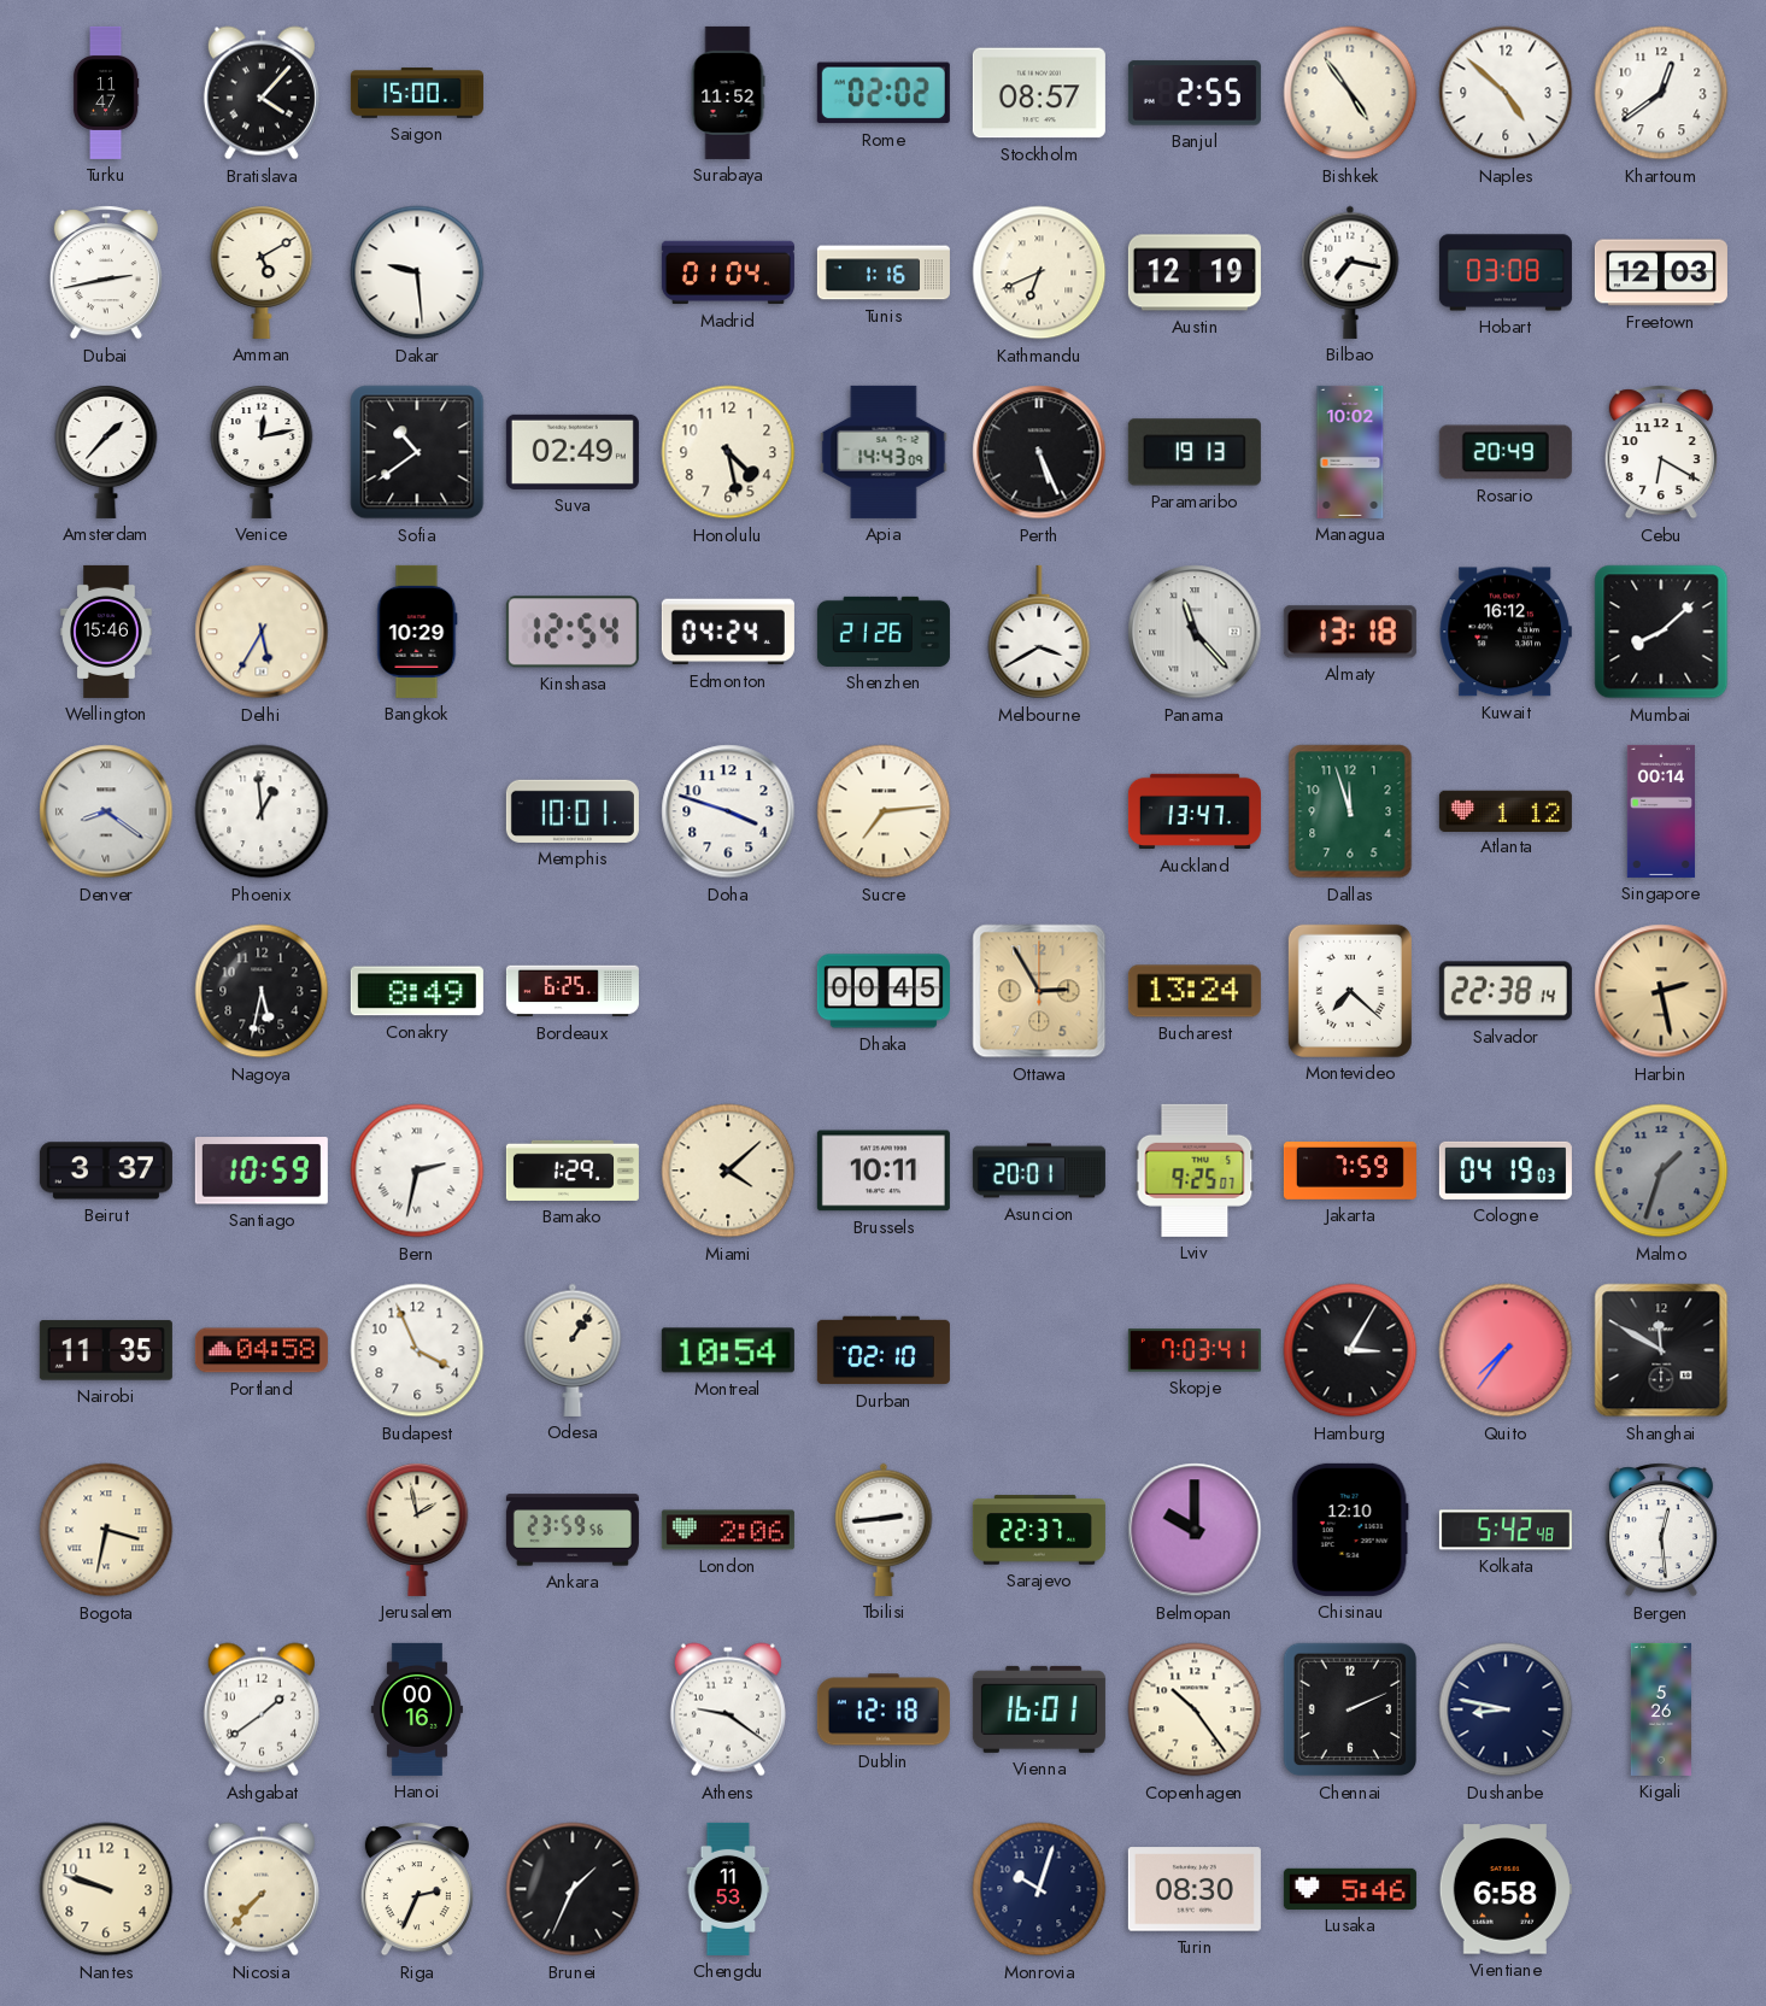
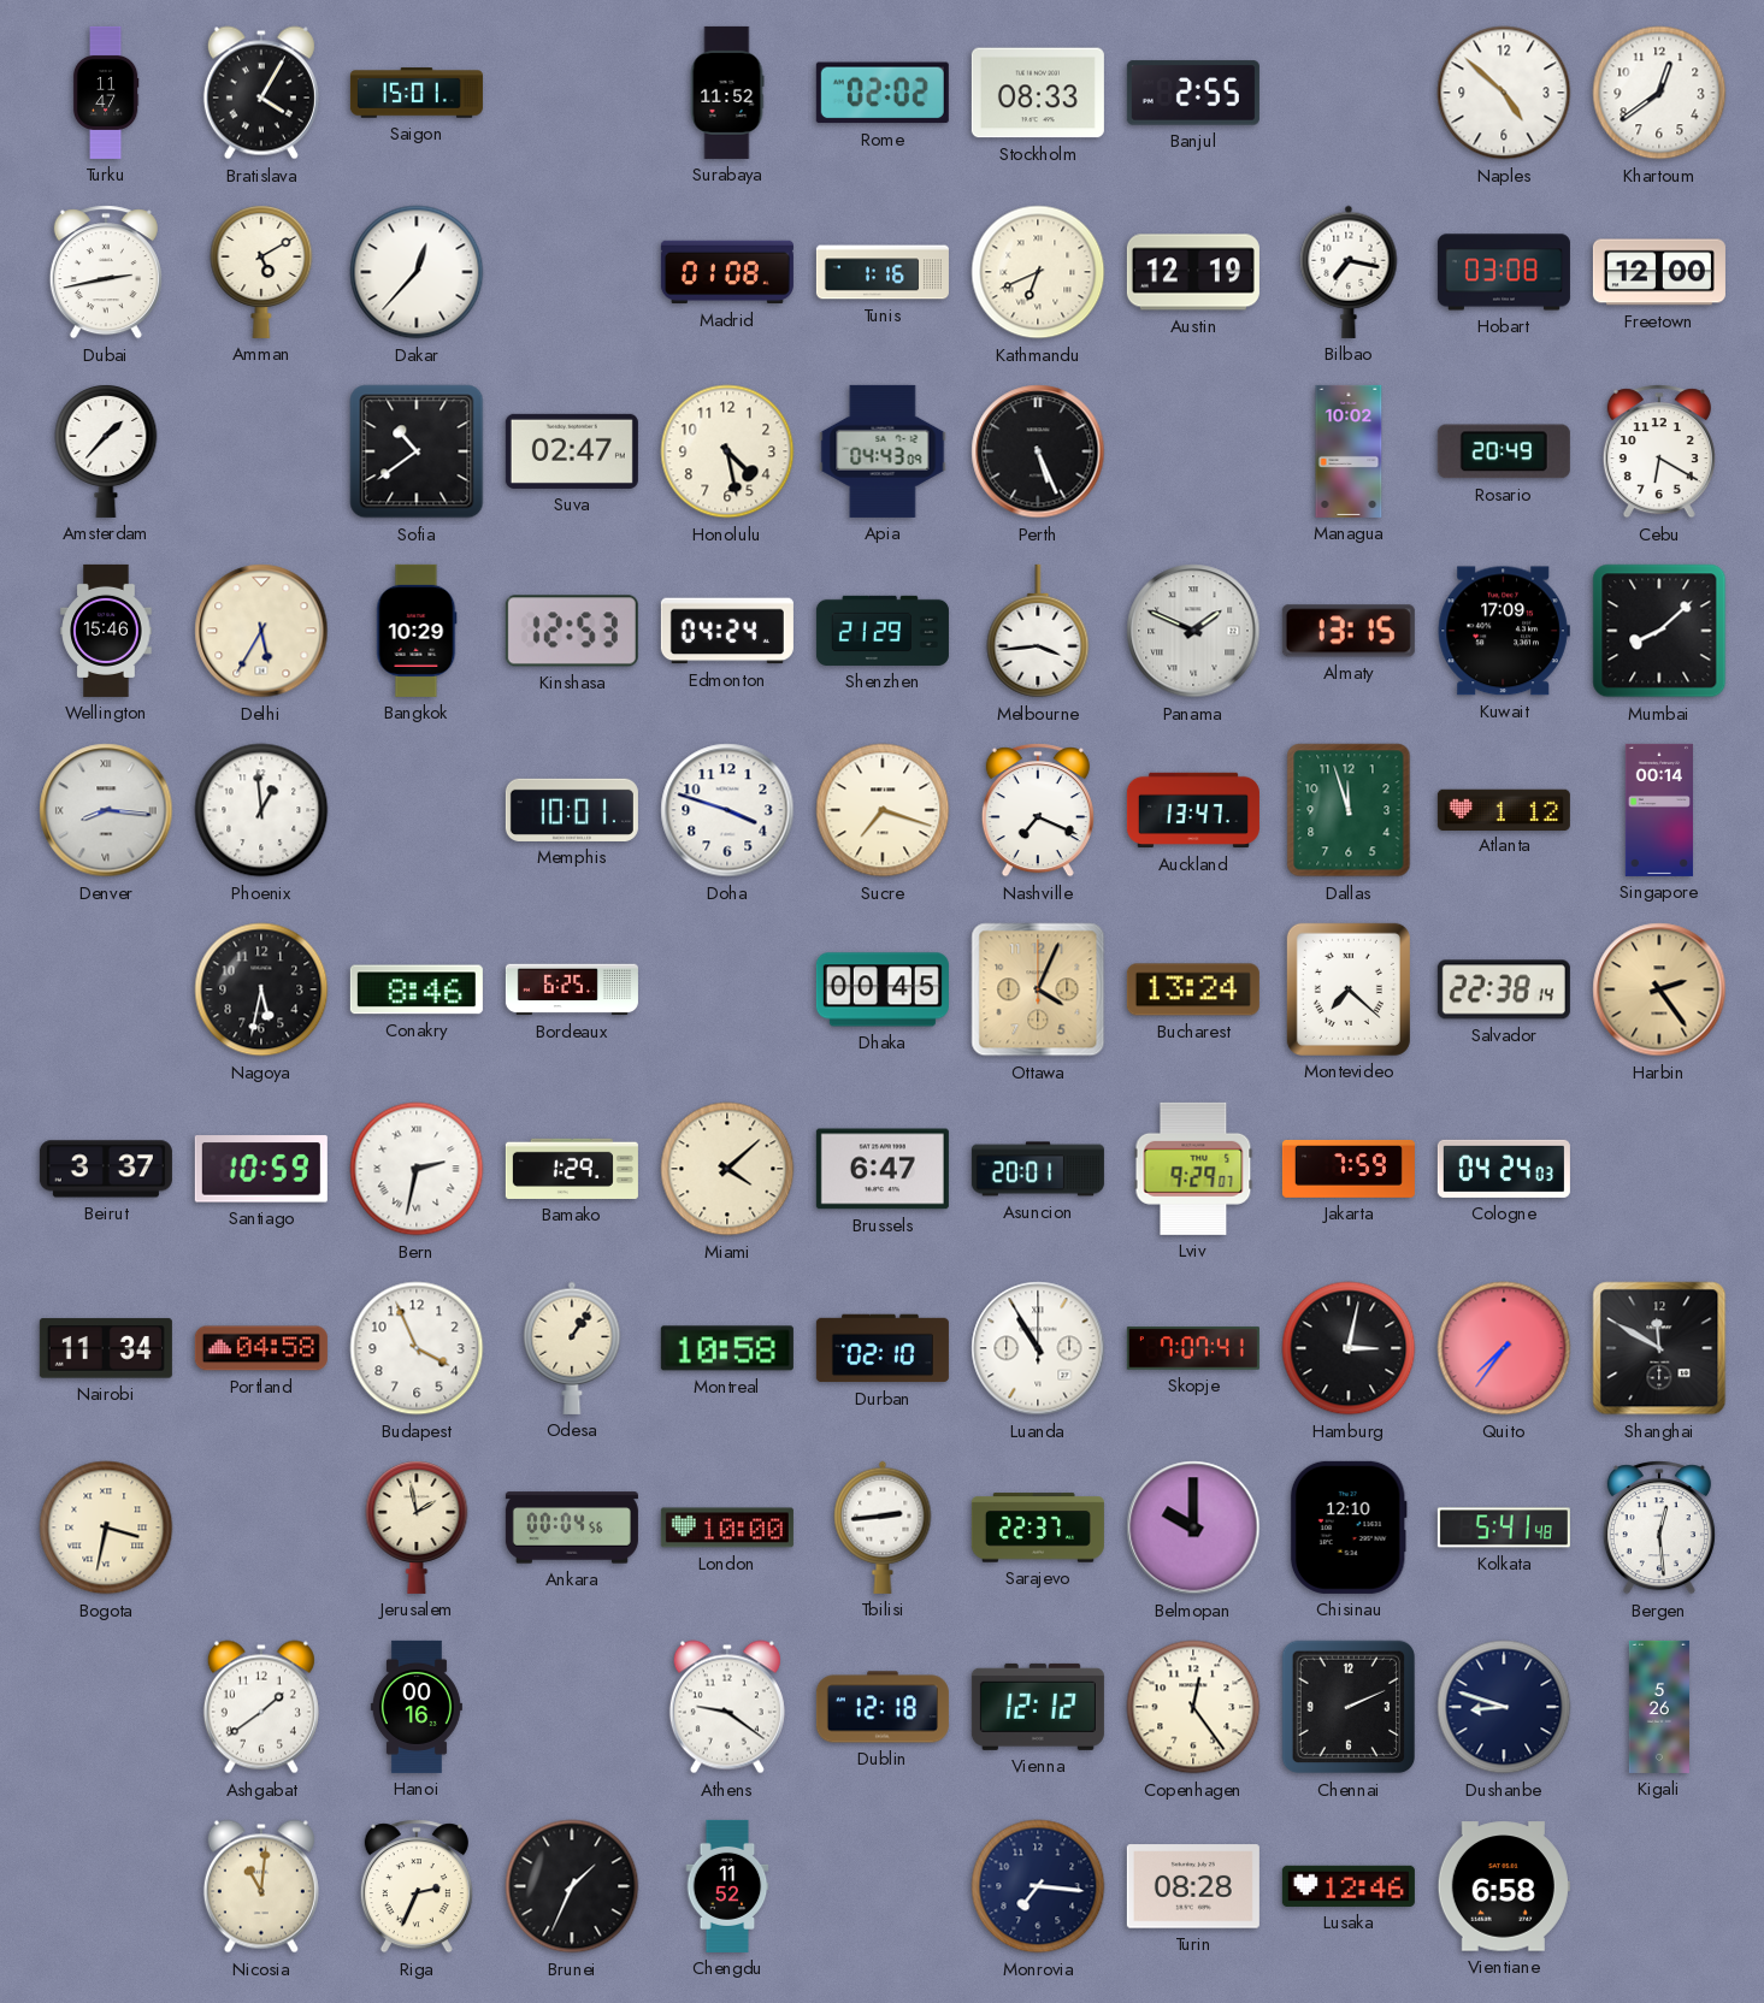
Bratislava: 4:07 -> 4:05
Saigon: 15:00 -> 15:01
Stockholm: 08:57 -> 08:33
Bishkek: 4:54 -> none
Dakar: 9:29 -> 12:37
Madrid: 01:04 -> 01:08
Freetown: 12:03 -> 12:00
Venice: 12:13 -> none
Suva: 02:49 -> 02:47
Apia: 14:43 -> 04:43
Paramaribo: 19:13 -> none
Kinshasa: 12:54 -> 12:53
Shenzhen: 21:26 -> 21:29
Melbourne: 3:40 -> 3:44
Panama: 11:23 -> 1:49
Almaty: 13:18 -> 13:15
Kuwait: 16:12 -> 17:09
Denver: 8:21 -> 8:16
Sucre: 7:14 -> 7:18
Nashville: none -> 7:19
Conakry: 8:49 -> 8:46
Ottawa: 2:55 -> 4:04
Harbin: 2:28 -> 2:24
Brussels: 10:11 -> 6:47
Lviv: 9:25 -> 9:29
Cologne: 04:19 -> 04:24
Malmo: 1:33 -> none
Nairobi: 11:35 -> 11:34
Montreal: 10:54 -> 10:58
Luanda: none -> 10:55
Skopje: 7:03 -> 7:07
Hamburg: 3:05 -> 3:02
Ankara: 23:59 -> 00:04
London: 2:06 -> 10:00
Kolkata: 5:42 -> 5:41
Vienna: 16:01 -> 12:12
Copenhagen: 10:24 -> 12:24
Dushanbe: 8:47 -> 8:48
Nantes: 9:48 -> none
Nicosia: 7:37 -> 11:01
Chengdu: 11:53 -> 11:52
Monrovia: 10:03 -> 7:16
Turin: 08:30 -> 08:28
Lusaka: 5:46 -> 12:46
